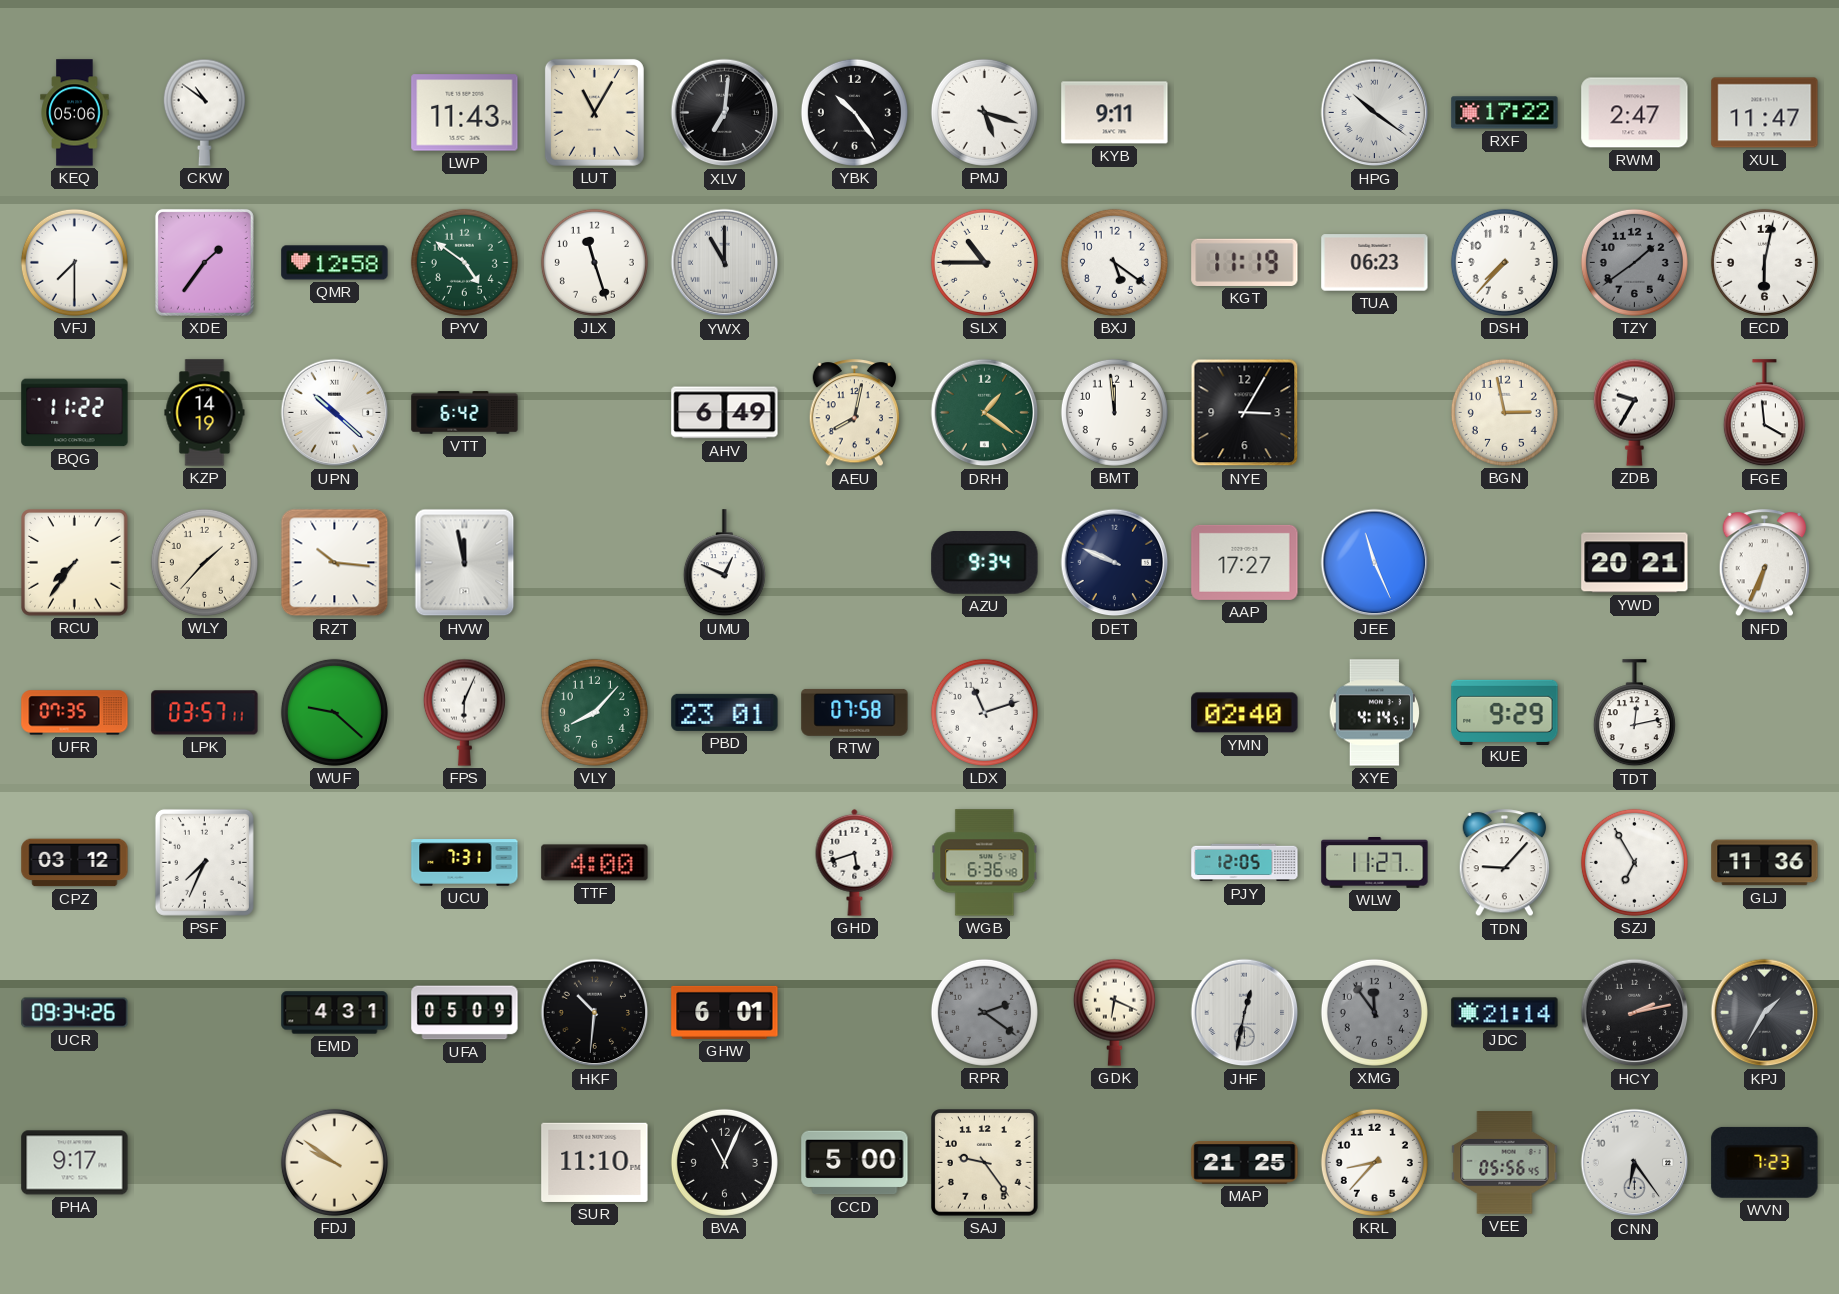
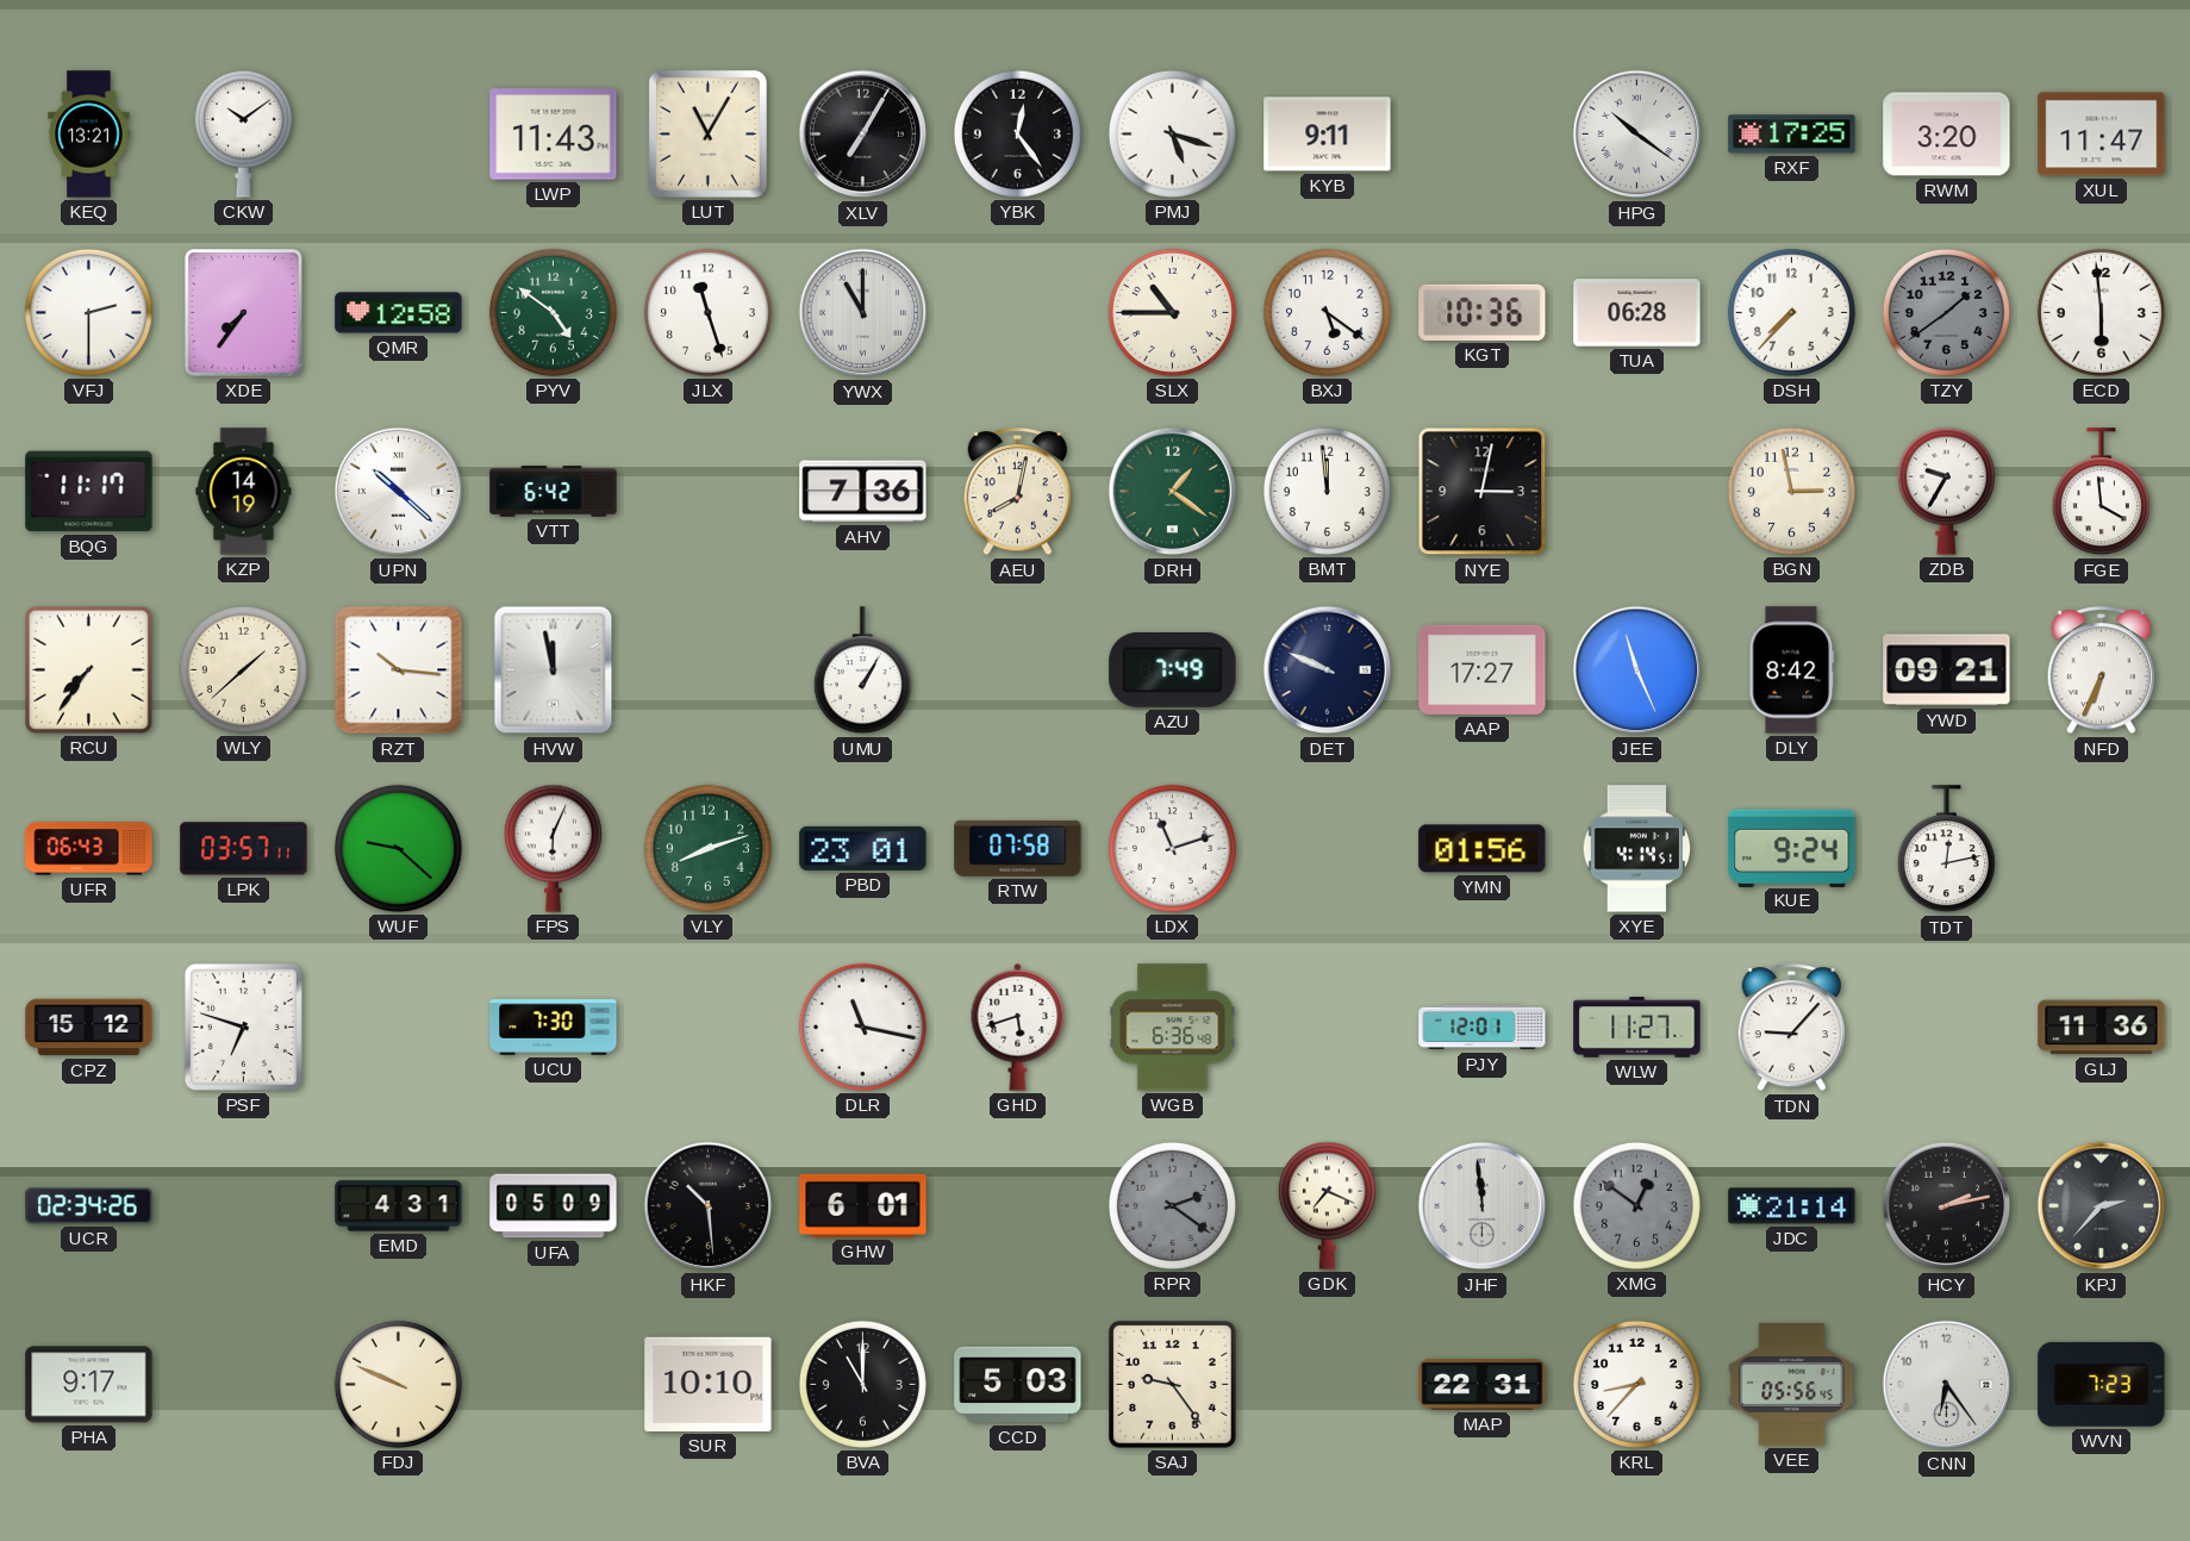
KEQ: 05:06 -> 13:21
CKW: 10:51 -> 10:09
XLV: 7:01 -> 7:05
YBK: 10:24 -> 12:24
RXF: 17:22 -> 17:25
RWM: 2:47 -> 3:20
VFJ: 7:30 -> 2:30
XDE: 1:36 -> 7:36
KGT: 11:19 -> 10:36
TUA: 06:23 -> 06:28
ECD: 6:02 -> 5:59
BQG: 11:22 -> 11:17
AHV: 6:49 -> 7:36
NYE: 3:05 -> 3:02
WLY: 1:37 -> 1:38
UMU: 12:49 -> 1:05
AZU: 9:34 -> 7:49
DLY: none -> 8:42
YWD: 20:21 -> 09:21
UFR: 07:35 -> 06:43
VLY: 8:07 -> 8:12
YMN: 02:40 -> 01:56
KUE: 9:29 -> 9:24
CPZ: 03:12 -> 15:12
PSF: 7:34 -> 6:48
UCU: 7:31 -> 7:30
TTF: 4:00 -> none
DLR: none -> 11:17
PJY: 12:05 -> 12:01
SZJ: 6:55 -> none
UCR: 09:34 -> 02:34
HKF: 10:31 -> 10:29
GDK: 6:19 -> 7:19
JHF: 12:32 -> 11:59
XMG: 11:54 -> 12:51
KPJ: 1:35 -> 2:37
FDJ: 9:51 -> 9:49
SUR: 11:10 -> 10:10
BVA: 11:04 -> 11:00
CCD: 5:00 -> 5:03
MAP: 21:25 -> 22:31
